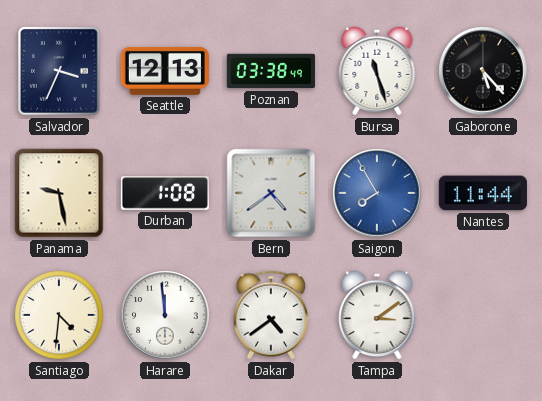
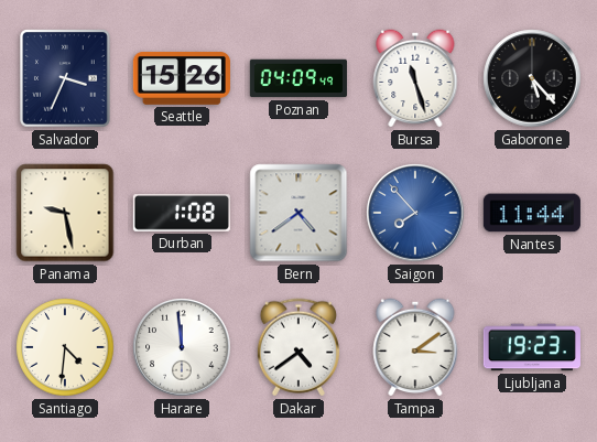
Seattle: 12:13 -> 15:26
Poznan: 03:38 -> 04:09
Saigon: 7:55 -> 7:53
Ljubljana: none -> 19:23
